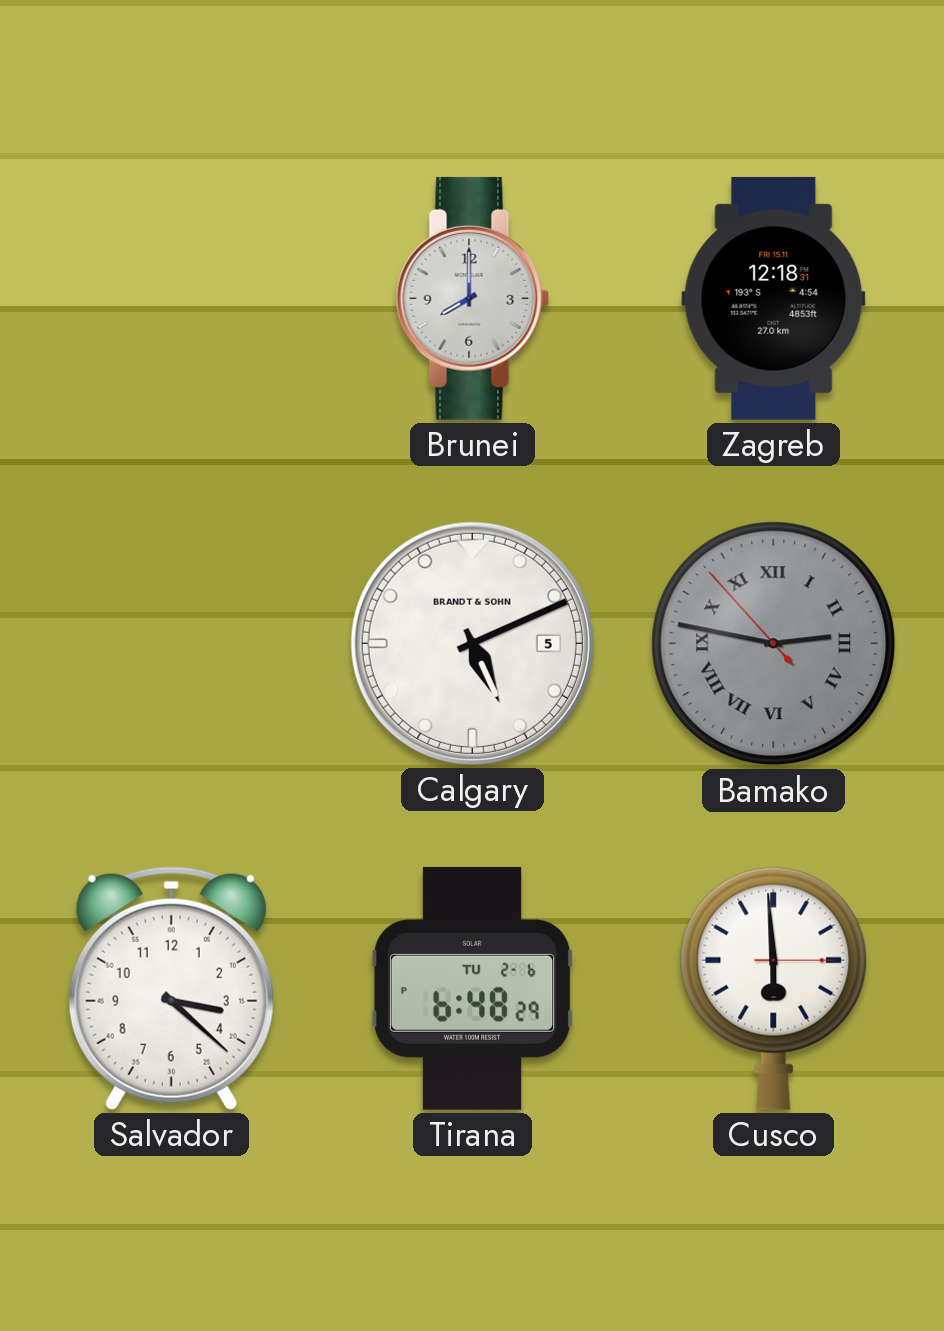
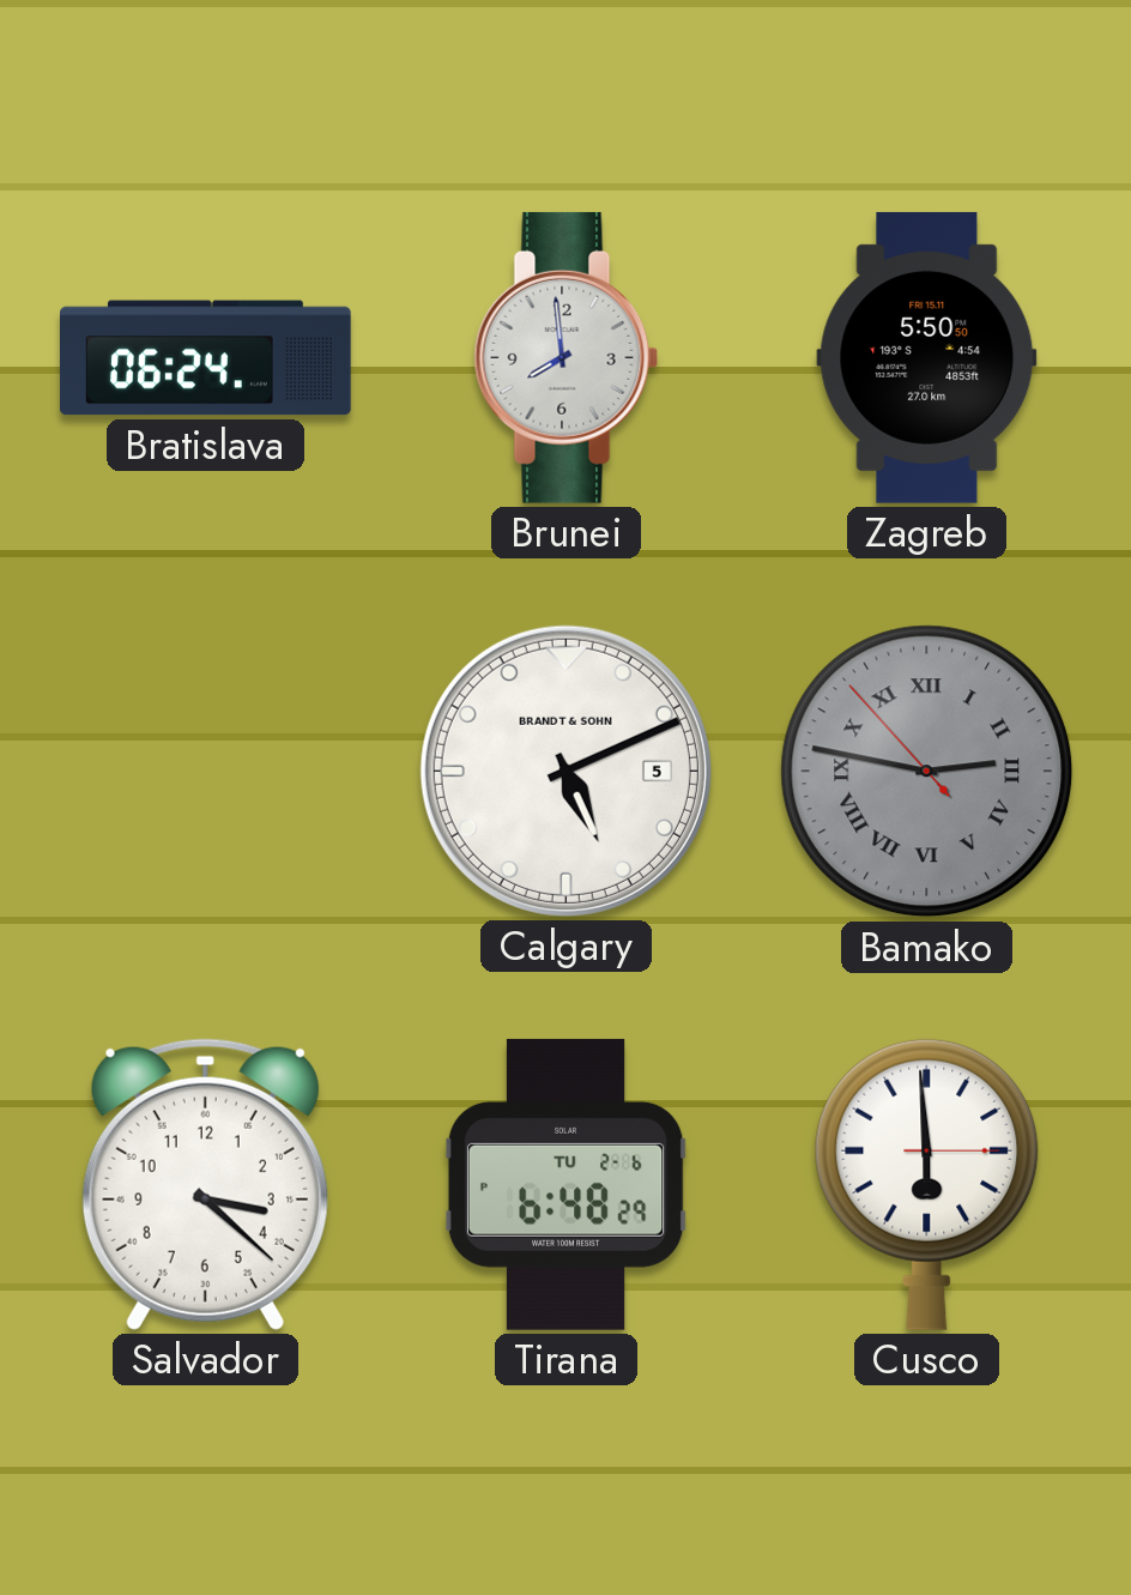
Bratislava: none -> 06:24
Brunei: 8:00 -> 7:59
Zagreb: 12:18 -> 5:50
